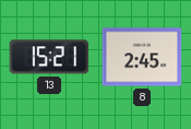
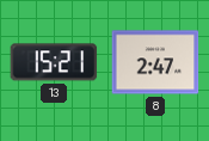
8: 2:45 -> 2:47
